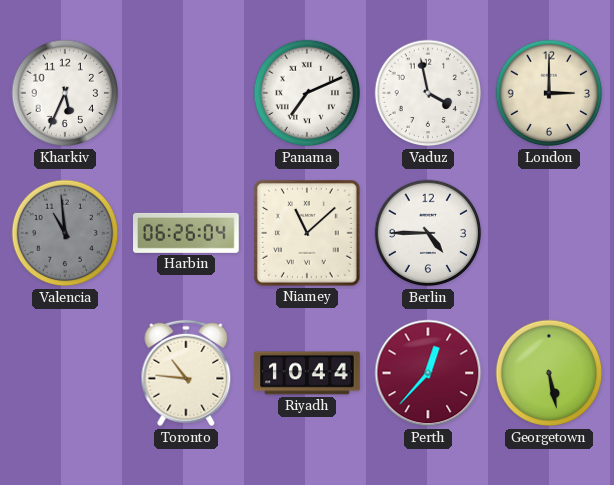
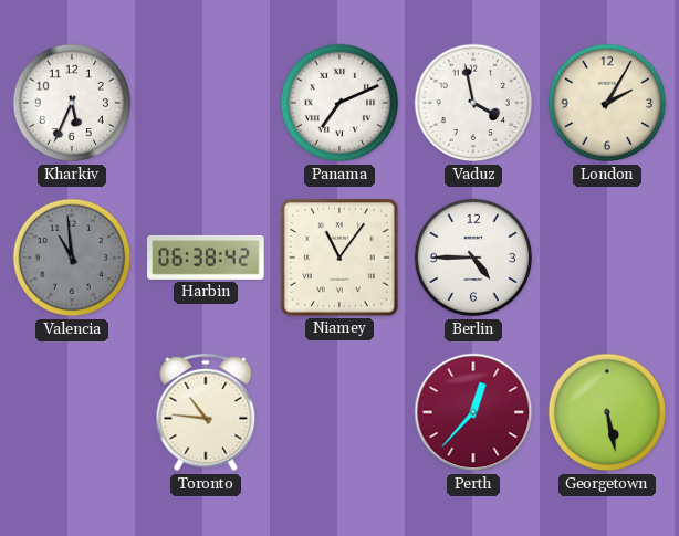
London: 3:00 -> 2:05
Harbin: 06:26 -> 06:38
Niamey: 11:08 -> 11:06
Riyadh: 10:44 -> none
